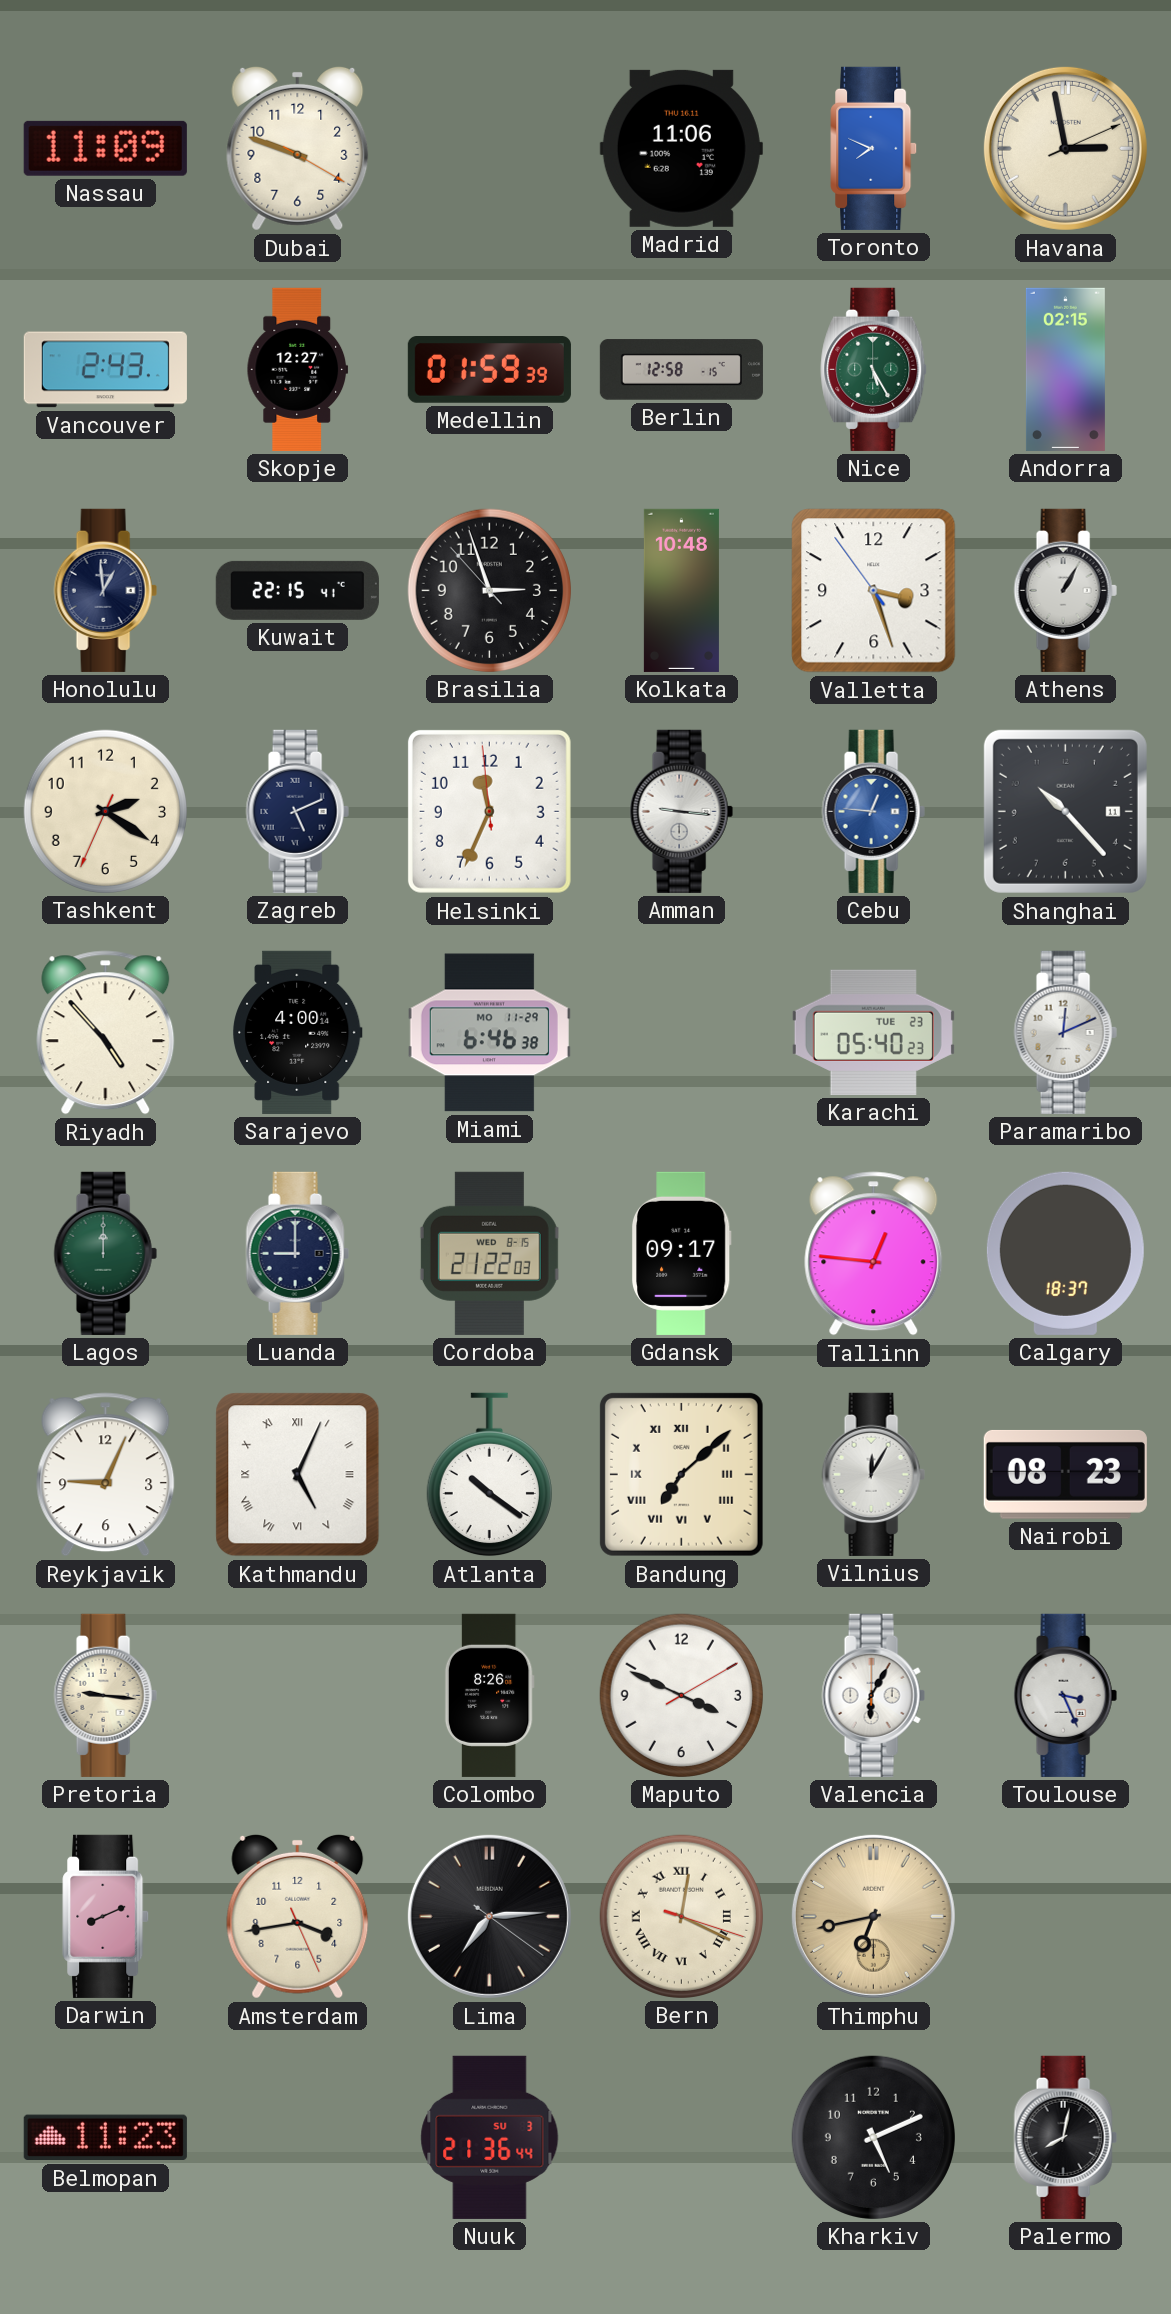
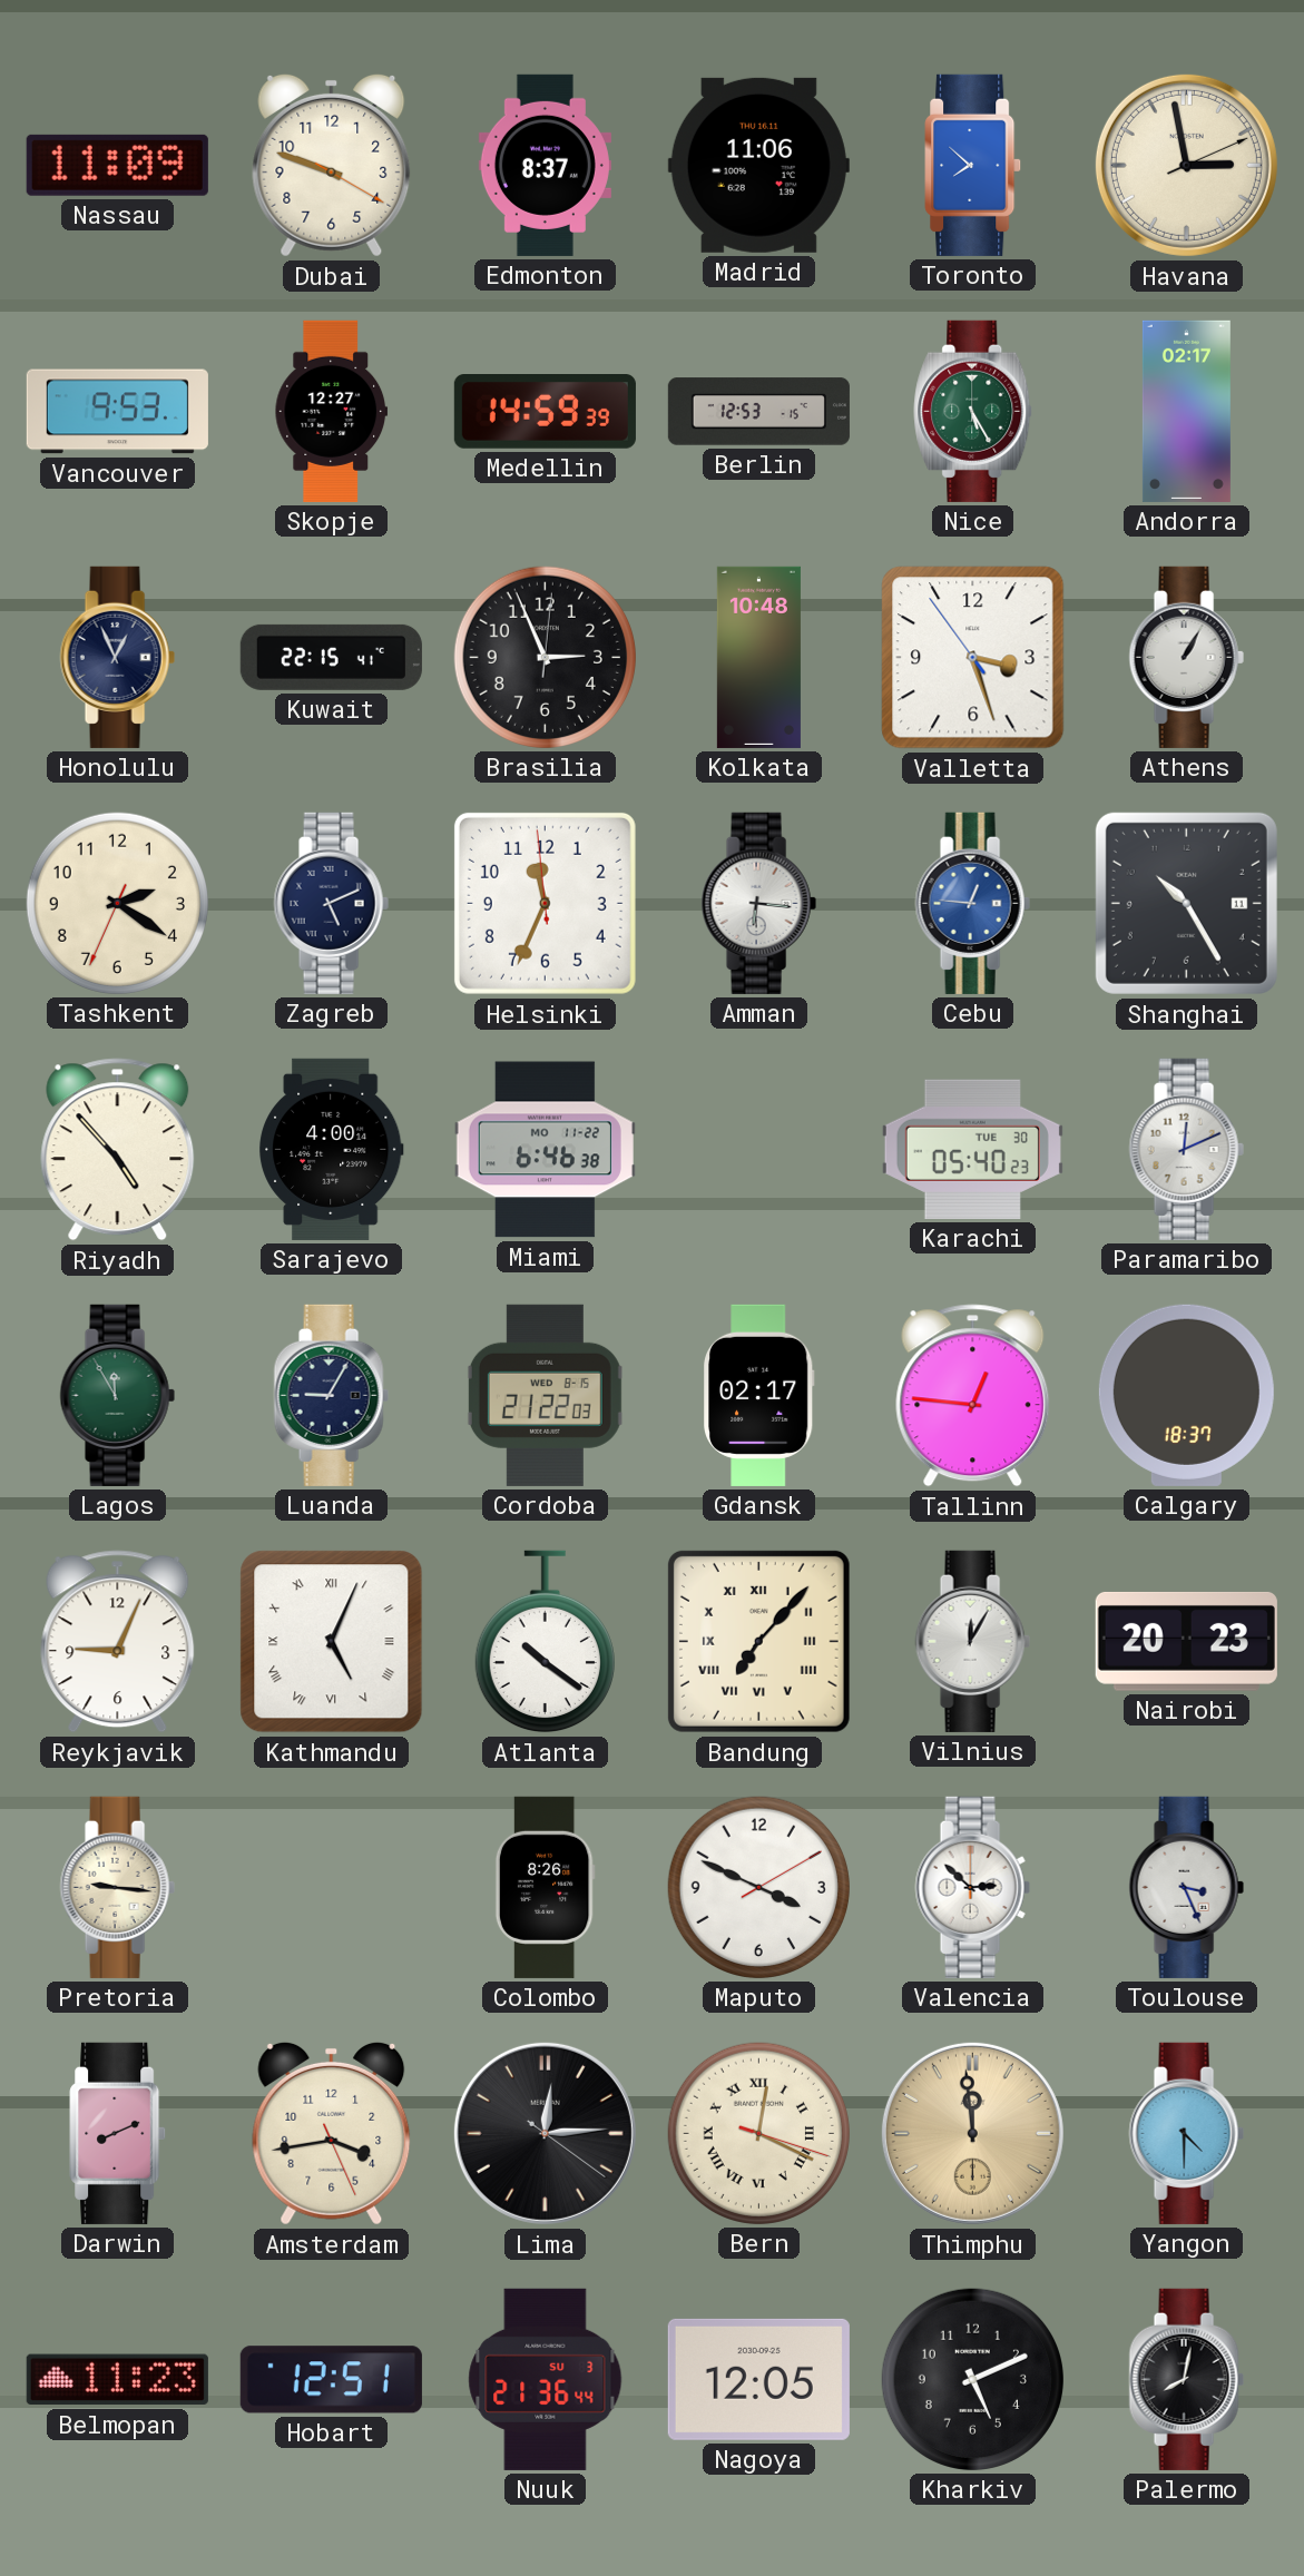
Edmonton: none -> 8:37
Toronto: 7:49 -> 7:52
Vancouver: 2:43 -> 9:53
Medellin: 01:59 -> 14:59
Berlin: 12:58 -> 12:53
Andorra: 02:15 -> 02:17
Honolulu: 12:59 -> 12:56
Brasilia: 2:56:53 -> 2:56:01
Amman: 9:16 -> 6:16
Shanghai: 10:23 -> 10:25
Miami date: MO 11-29 -> MO 11-22
Karachi date: TUE 23 -> TUE 30
Lagos: 12:00 -> 11:55
Luanda: 9:00 -> 9:05
Gdansk: 09:17 -> 02:17
Bandung: 7:08 -> 7:07
Nairobi: 08:23 -> 20:23
Valencia: 6:05 -> 2:52
Lima: 7:14 -> 12:14
Thimphu: 6:43 -> 11:59
Yangon: none -> 4:30
Hobart: none -> 12:51
Nagoya: none -> 12:05
